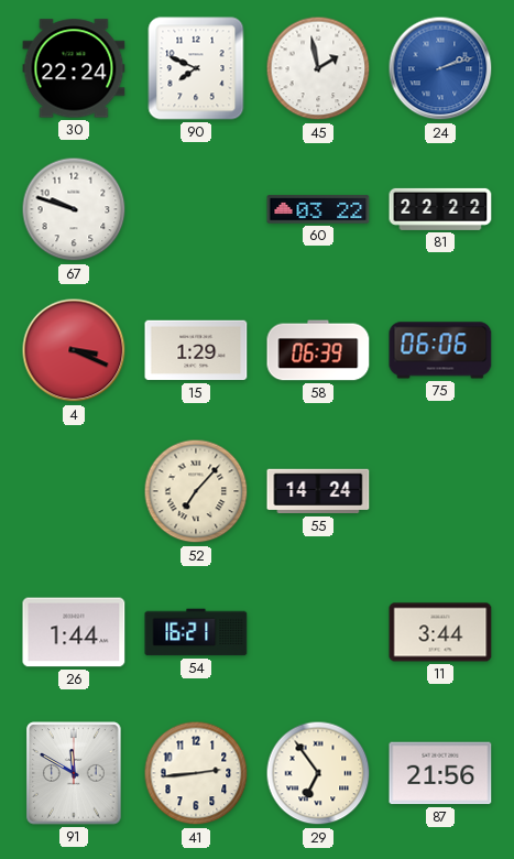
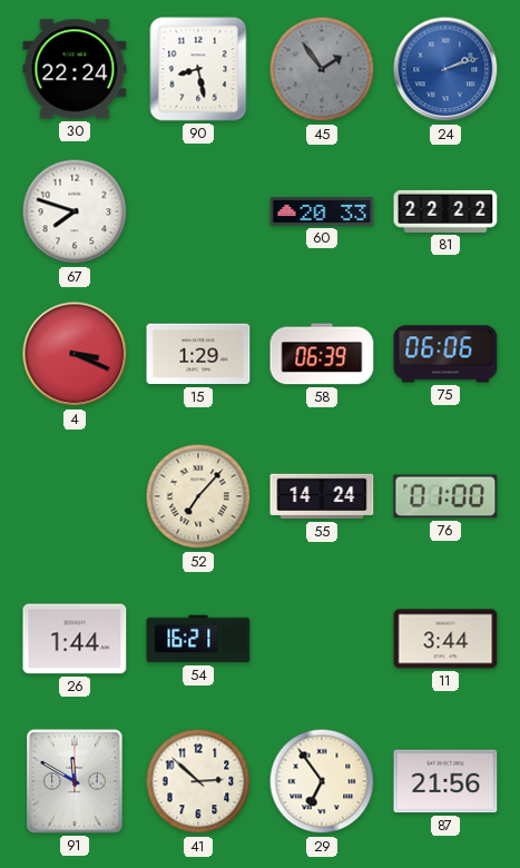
90: 7:49 -> 8:28
45: 1:58 -> 1:54
45 dial: white -> grey
67: 9:48 -> 7:48
60: 03:22 -> 20:33
76: none -> 01:00
41: 2:44 -> 2:52
